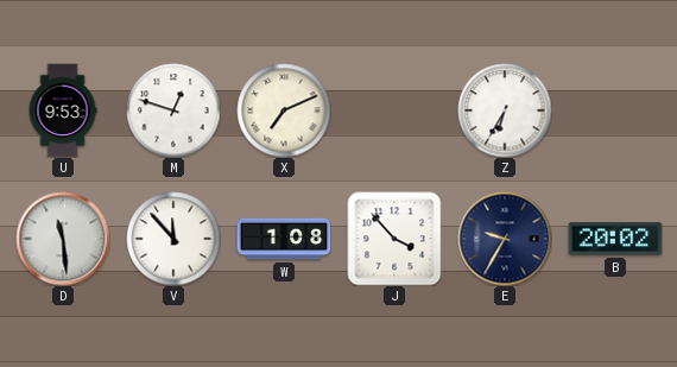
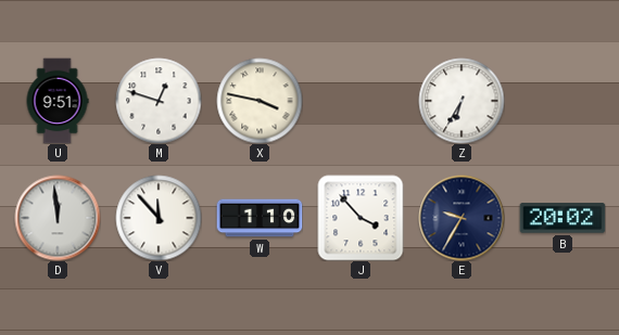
U: 9:53 -> 9:51
X: 7:11 -> 3:47
D: 11:29 -> 11:59
W: 1:08 -> 1:10
